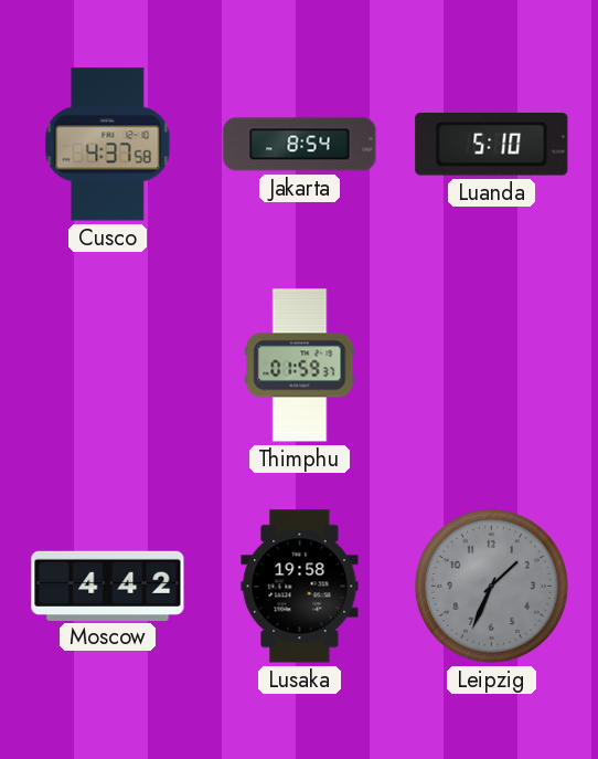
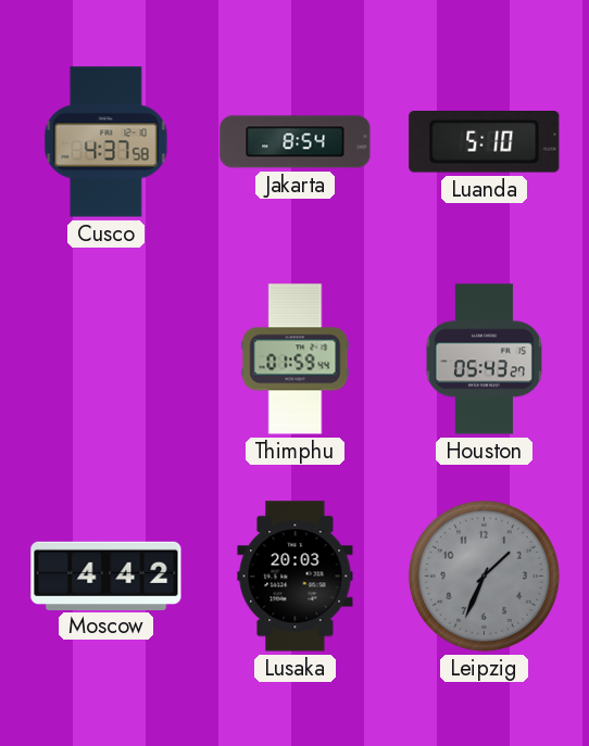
Thimphu: 01:59:37 -> 01:59:44
Houston: none -> 05:43
Lusaka: 19:58 -> 20:03
